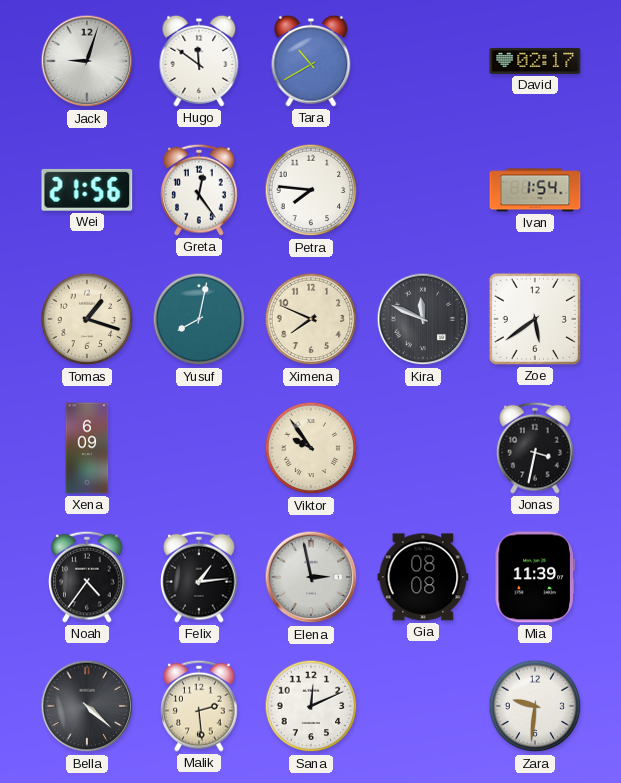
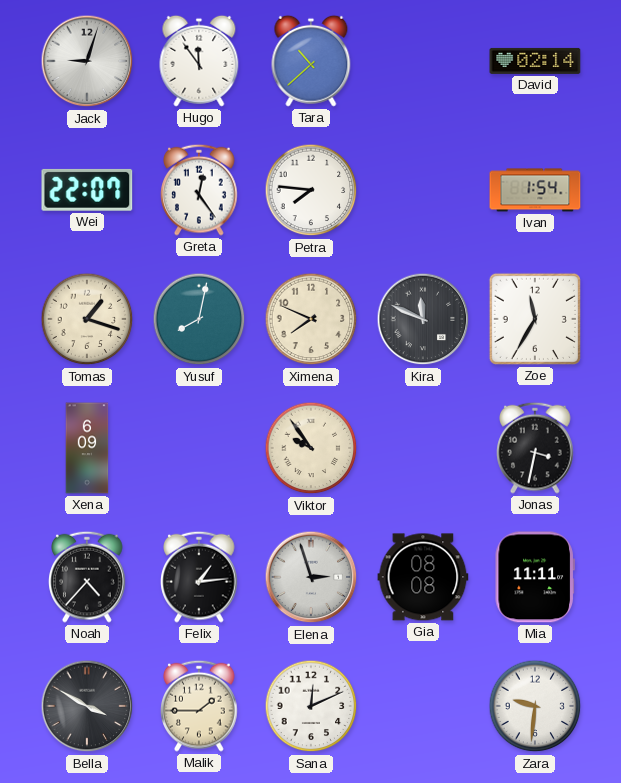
Hugo: 11:51 -> 11:54
Tara: 10:40 -> 10:38
David: 02:17 -> 02:14
Wei: 21:56 -> 22:07
Zoe: 5:39 -> 11:35
Noah: 4:36 -> 4:37
Elena: 2:58 -> 2:57
Mia: 11:39 -> 11:11
Bella: 4:22 -> 3:50
Malik: 2:29 -> 1:45
